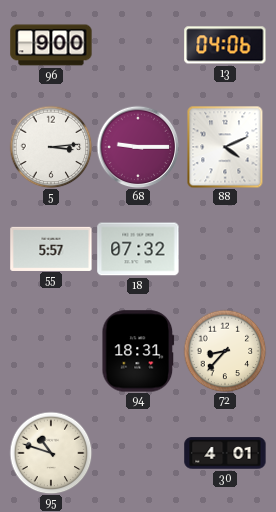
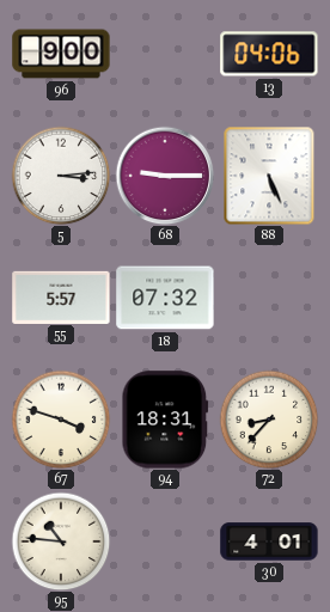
88: 4:11 -> 5:26
67: none -> 3:48
95: 10:48 -> 10:46
